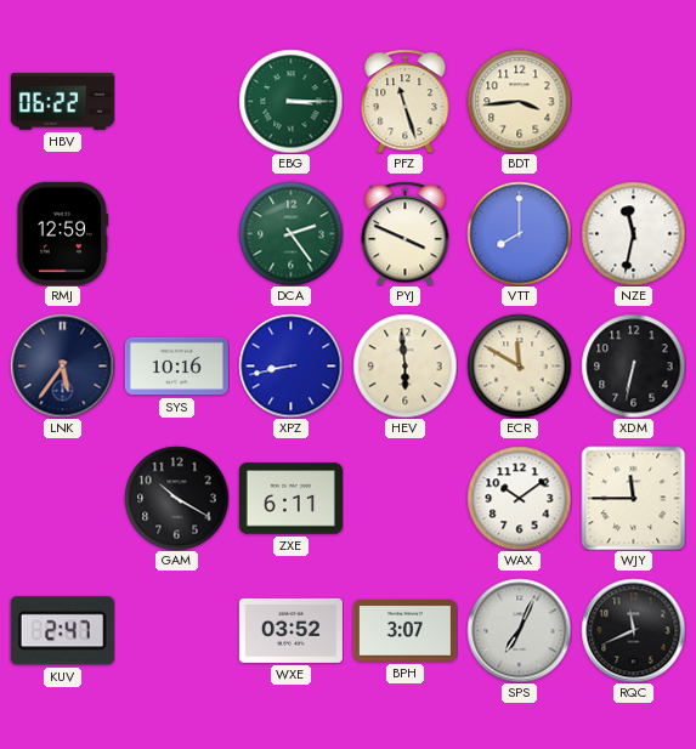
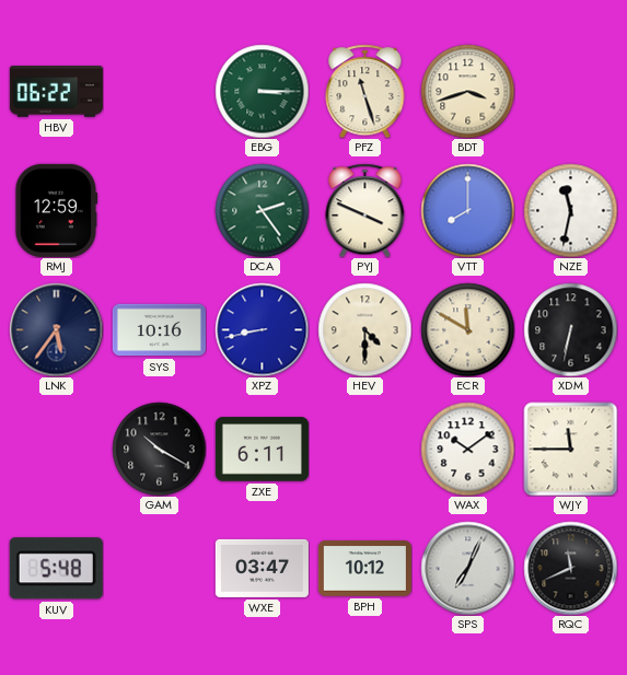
BDT: 3:44 -> 3:42
HEV: 5:59 -> 4:30
KUV: 2:47 -> 5:48
WXE: 03:52 -> 03:47
BPH: 3:07 -> 10:12
